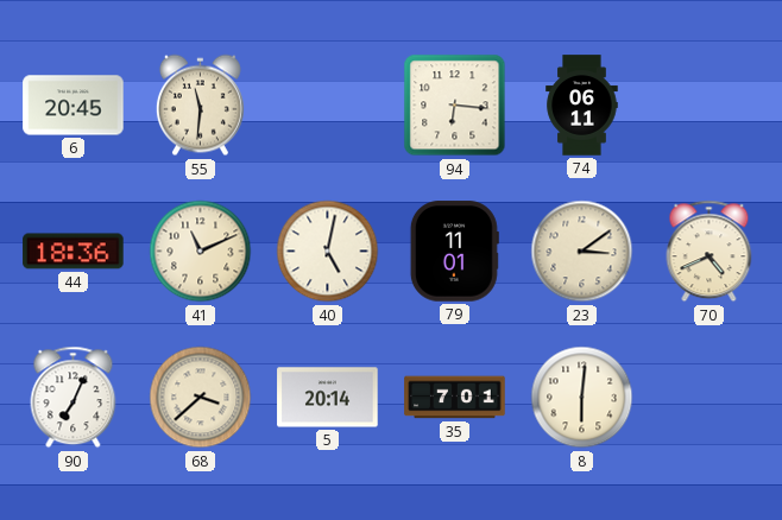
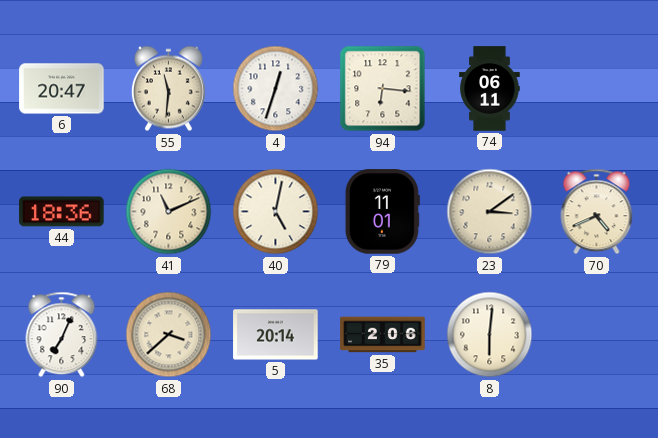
6: 20:45 -> 20:47
4: none -> 12:33
35: 7:01 -> 2:06
